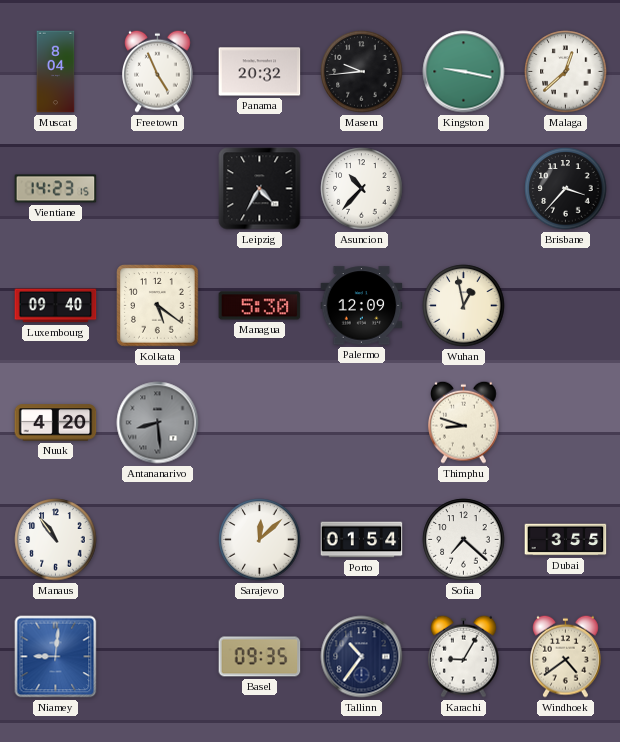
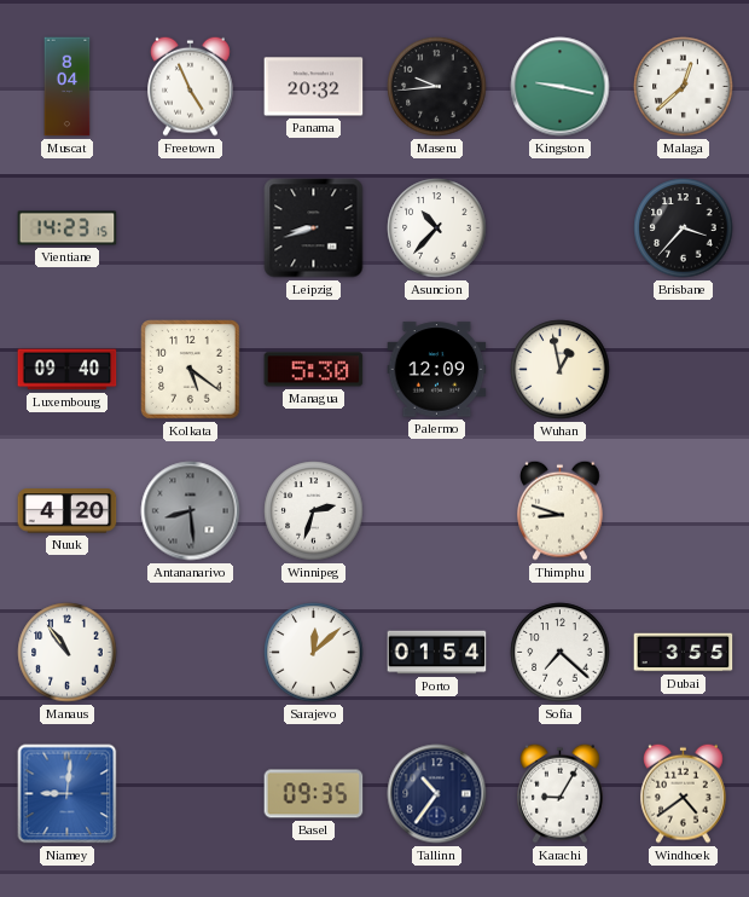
Leipzig: 4:35 -> 8:42
Winnipeg: none -> 2:33
